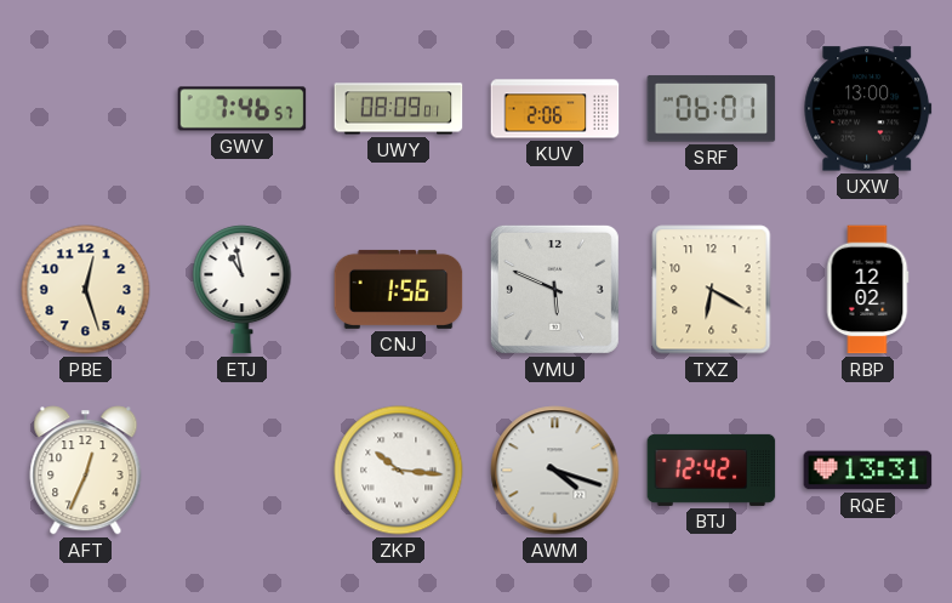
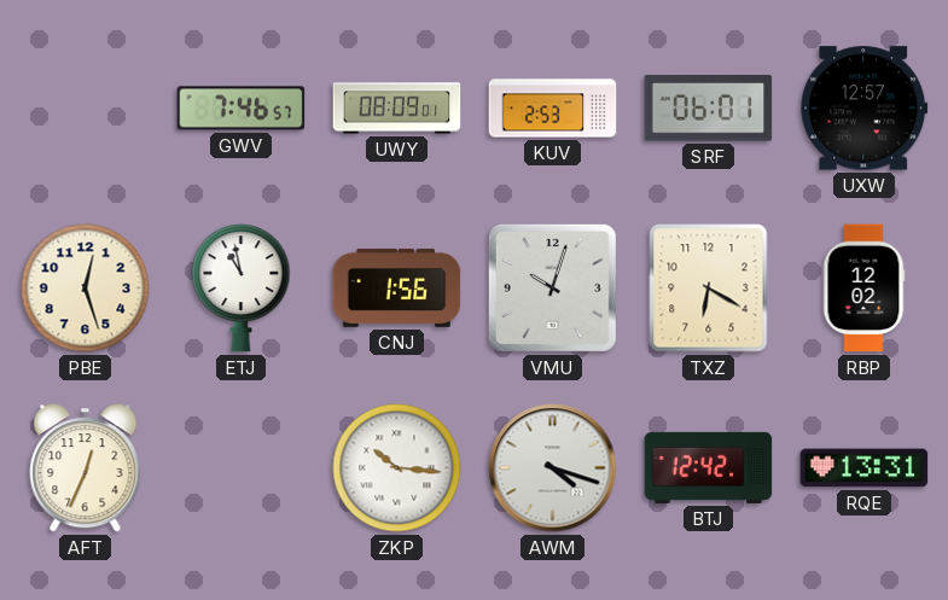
KUV: 2:06 -> 2:53
UXW: 13:00 -> 12:57
VMU: 5:49 -> 10:03
